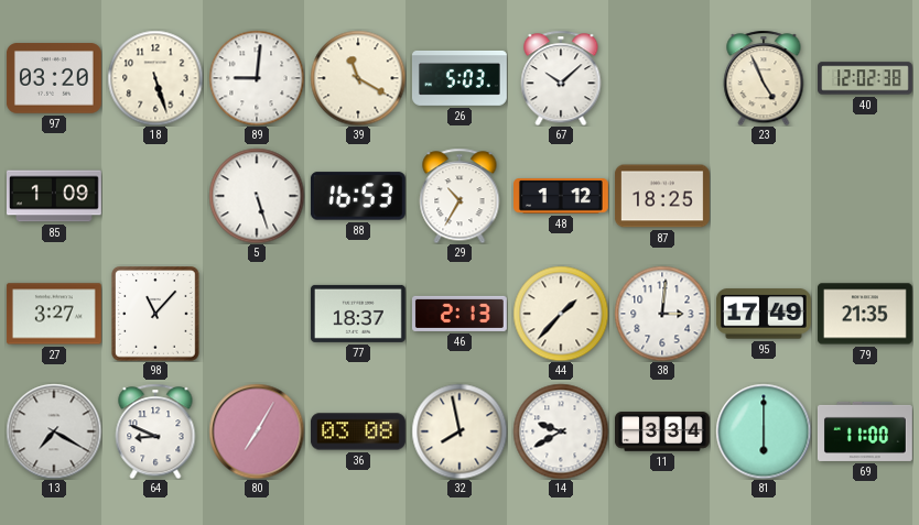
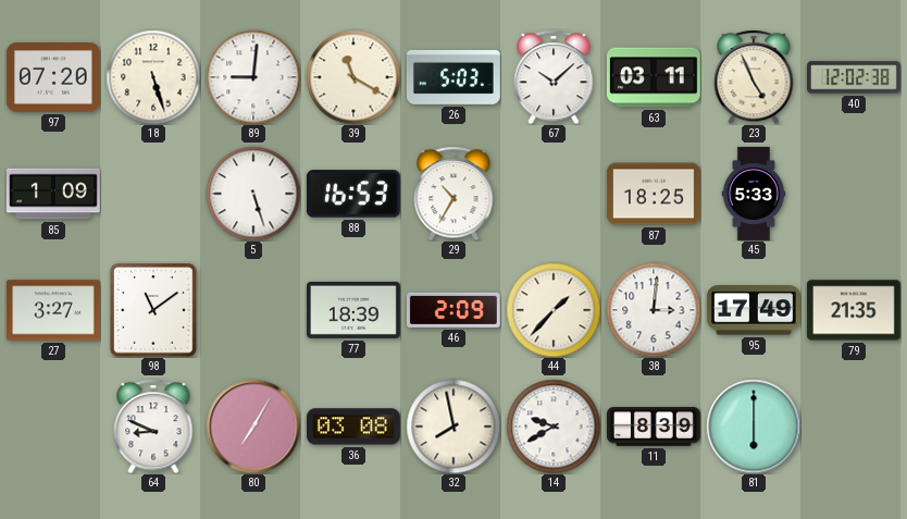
97: 03:20 -> 07:20
63: none -> 03:11
48: 1:12 -> none
45: none -> 5:33
98: 11:07 -> 11:09
77: 18:37 -> 18:39
46: 2:13 -> 2:09
13: 7:20 -> none
11: 3:34 -> 8:39
69: 11:00 -> none
